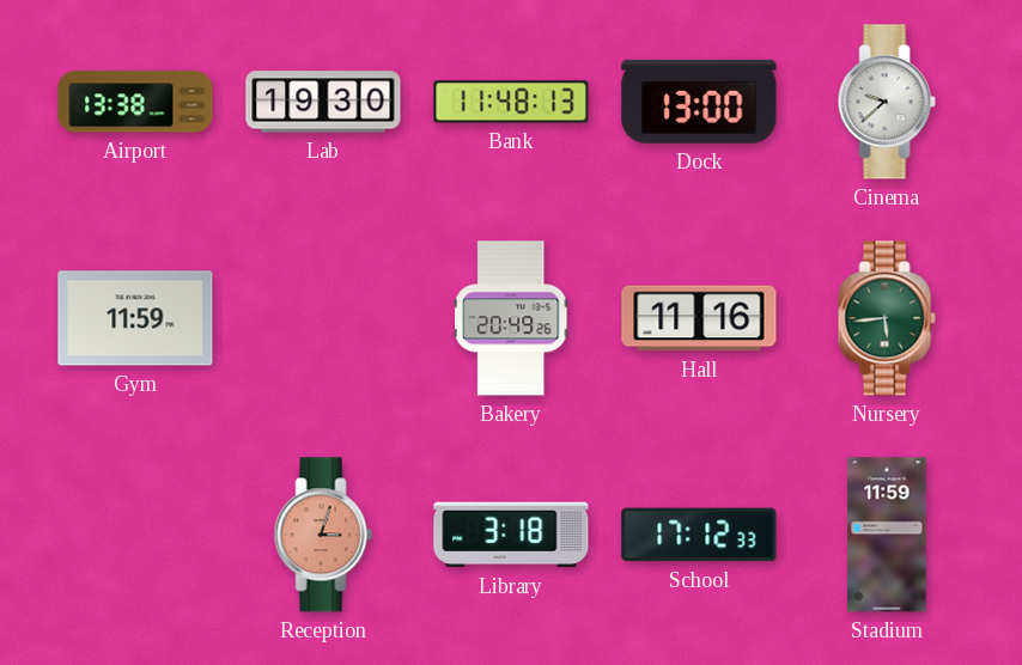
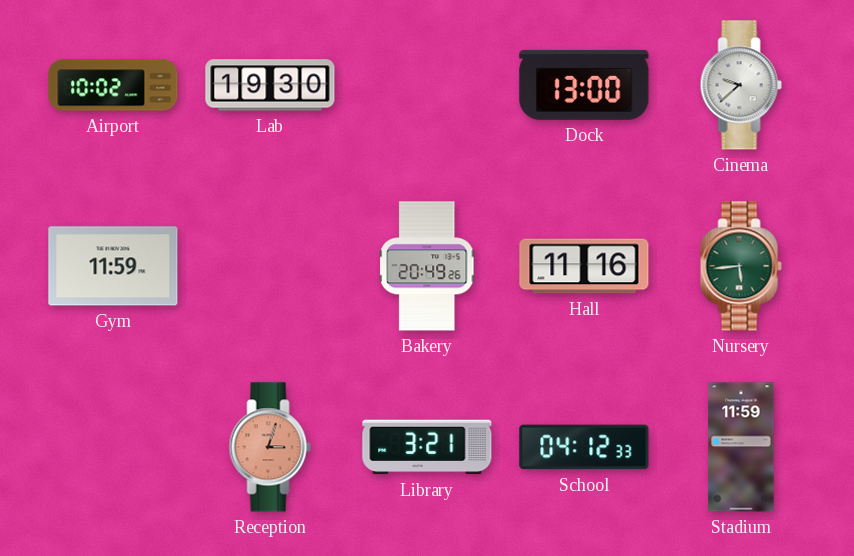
Airport: 13:38 -> 10:02
Bank: 11:48 -> none
Library: 3:18 -> 3:21
School: 17:12 -> 04:12
